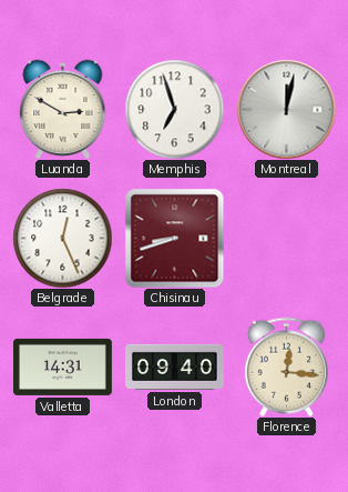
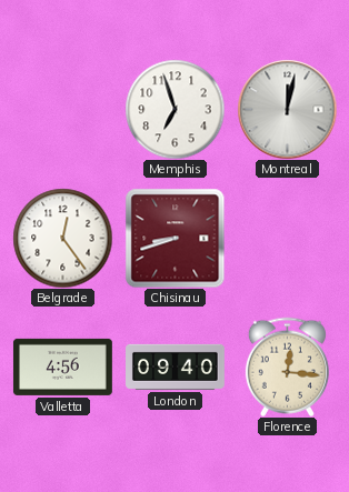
Luanda: 2:50 -> none
Belgrade: 12:26 -> 12:24
Valletta: 14:31 -> 4:56
